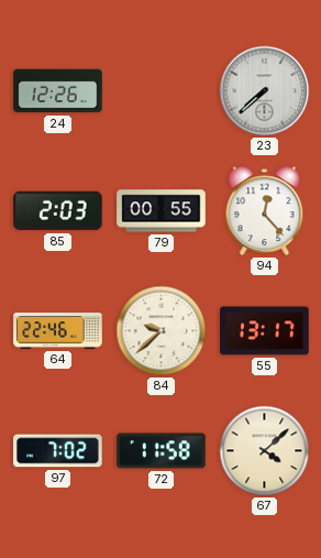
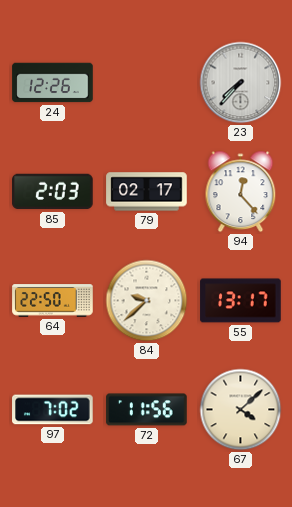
23: 7:38 -> 7:37
79: 00:55 -> 02:17
64: 22:46 -> 22:50
72: 11:58 -> 11:56
